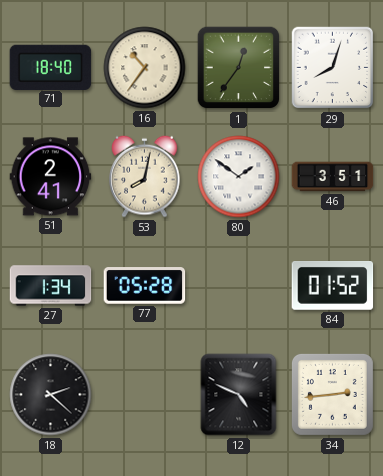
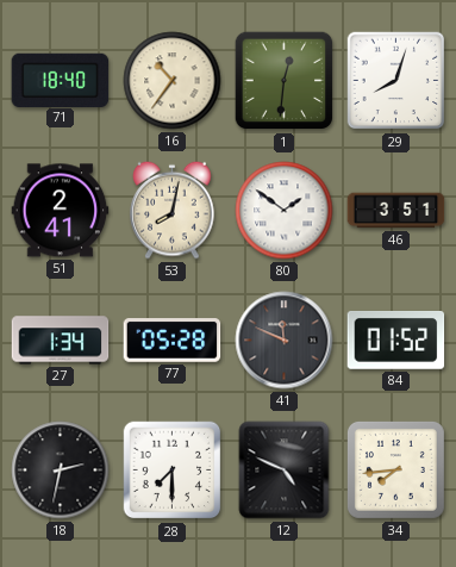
1: 12:36 -> 12:31
41: none -> 11:49
18: 2:22 -> 2:32
28: none -> 7:30
34: 2:44 -> 7:44
